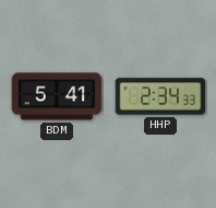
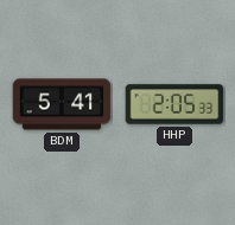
HHP: 2:34 -> 2:05
